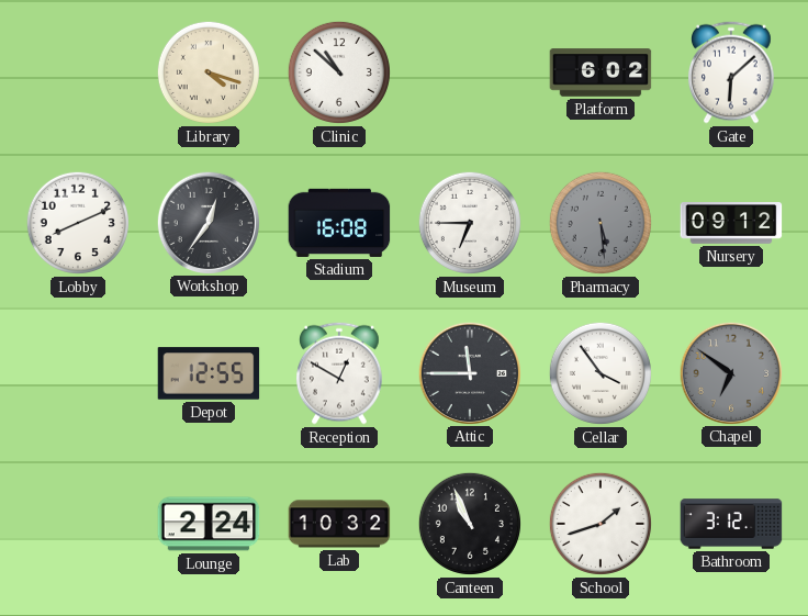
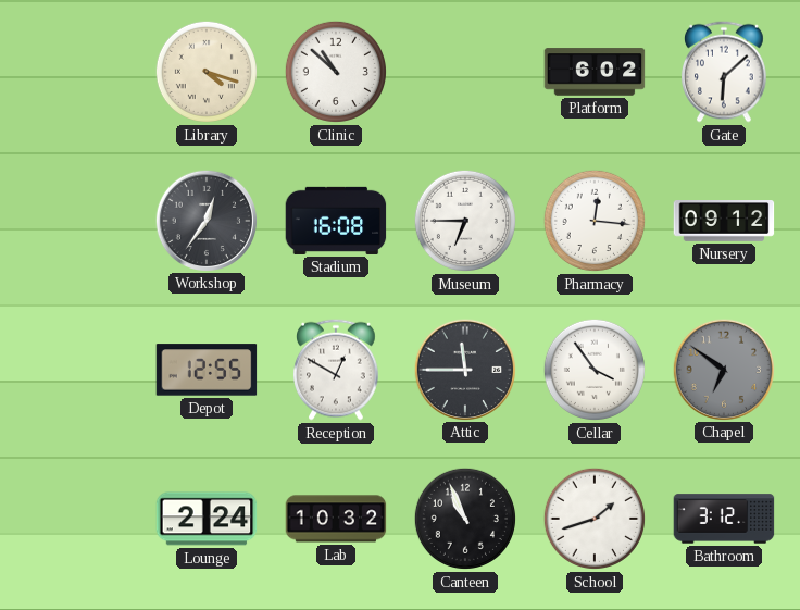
Lobby: 8:11 -> none
Pharmacy: 5:29 -> 12:16
Pharmacy dial: grey -> white
